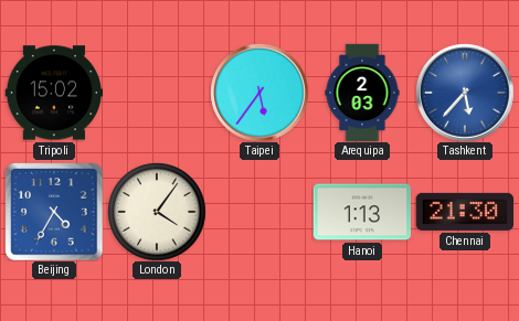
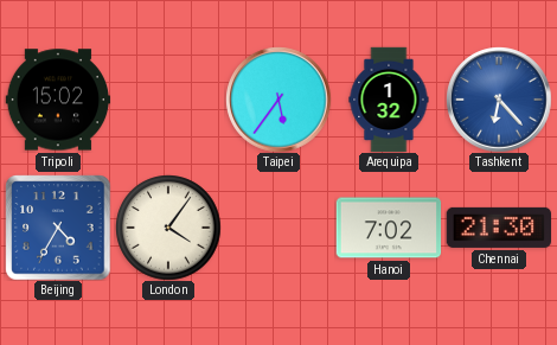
Arequipa: 2:03 -> 1:32
Tashkent: 5:37 -> 6:23
Hanoi: 1:13 -> 7:02
